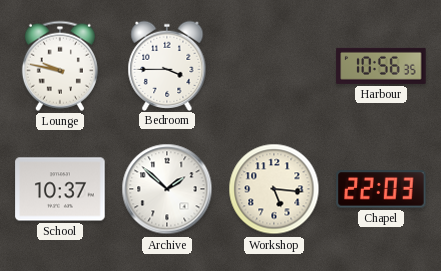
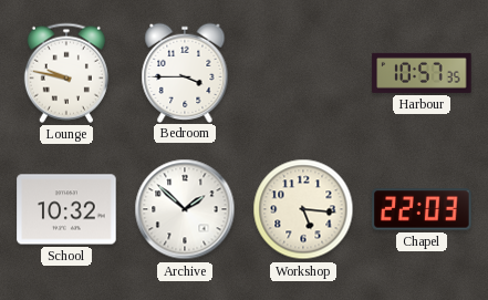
Harbour: 10:56 -> 10:57
School: 10:37 -> 10:32
